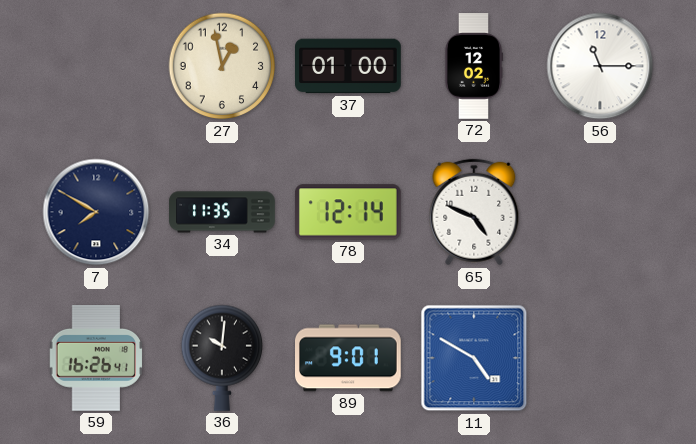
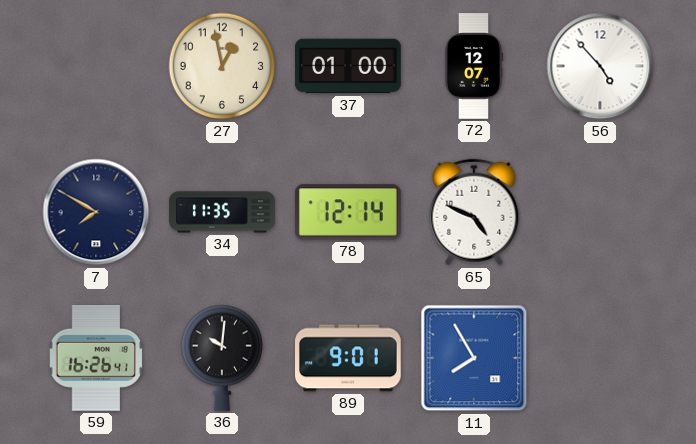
72: 12:02 -> 12:07
56: 11:15 -> 4:53
11: 4:50 -> 7:55
